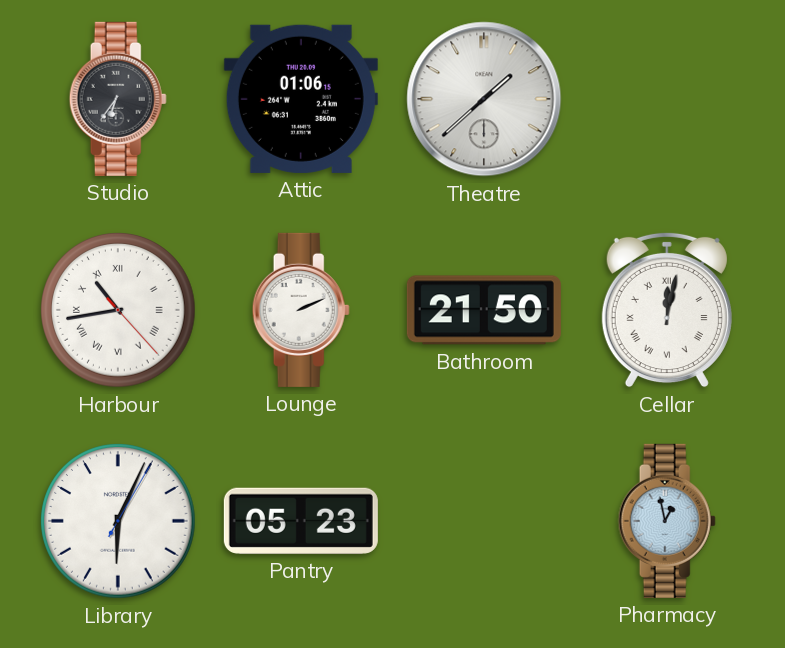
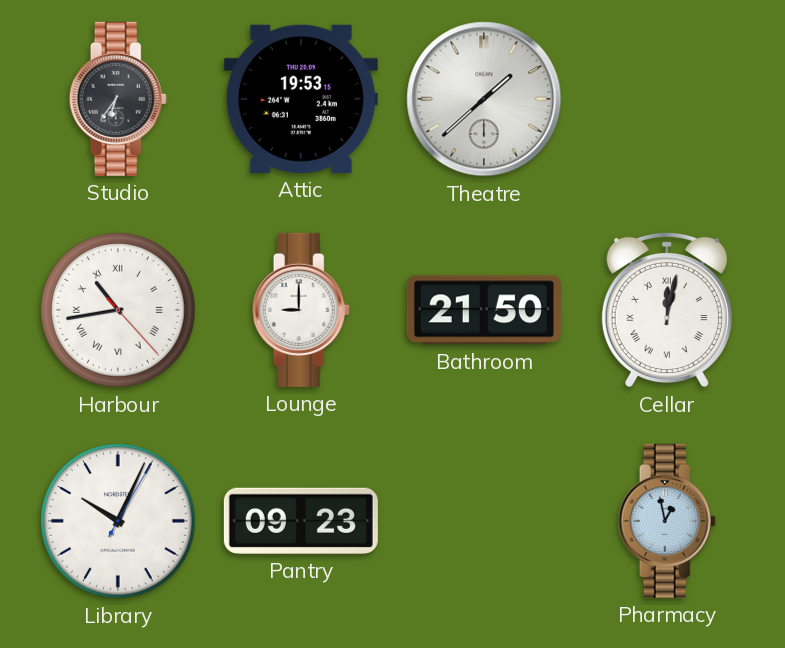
Attic: 01:06 -> 19:53
Lounge: 2:11 -> 9:00
Library: 6:04 -> 10:04
Pantry: 05:23 -> 09:23
